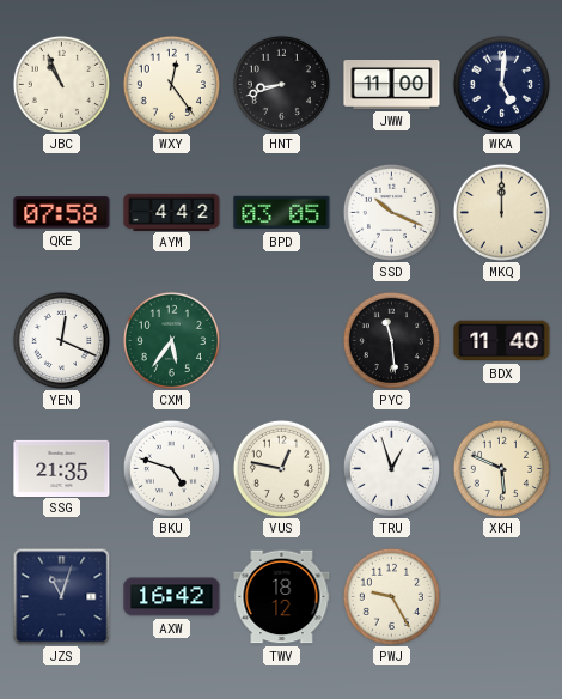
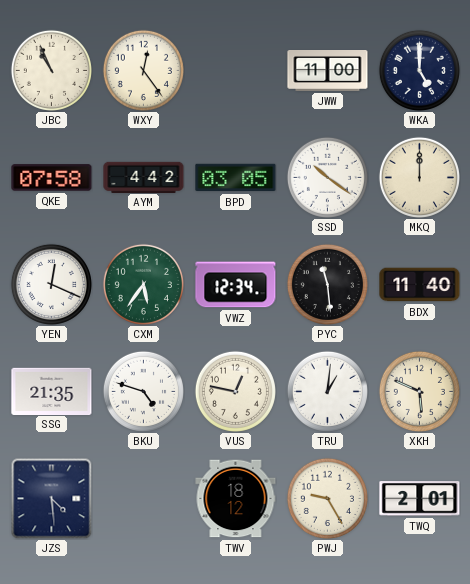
HNT: 8:42 -> none
WKA: 5:01 -> 5:00
SSD: 10:19 -> 10:21
VWZ: none -> 12:34
TRU: 12:57 -> 1:01
JZS: 11:03 -> 4:29
AXW: 16:42 -> none
TWQ: none -> 2:01
